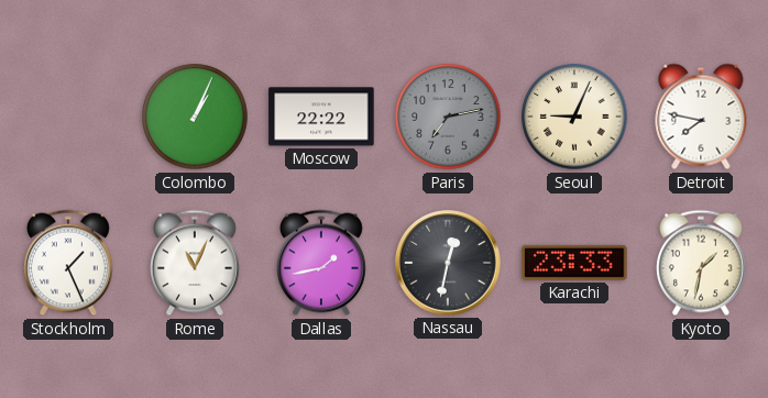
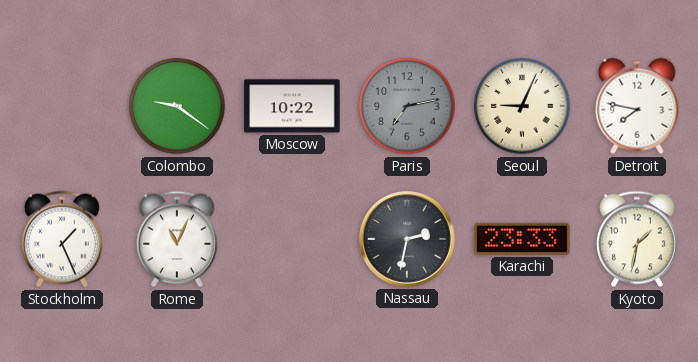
Colombo: 1:04 -> 9:21
Moscow: 22:22 -> 10:22
Dallas: 1:43 -> none
Nassau: 12:32 -> 2:32
